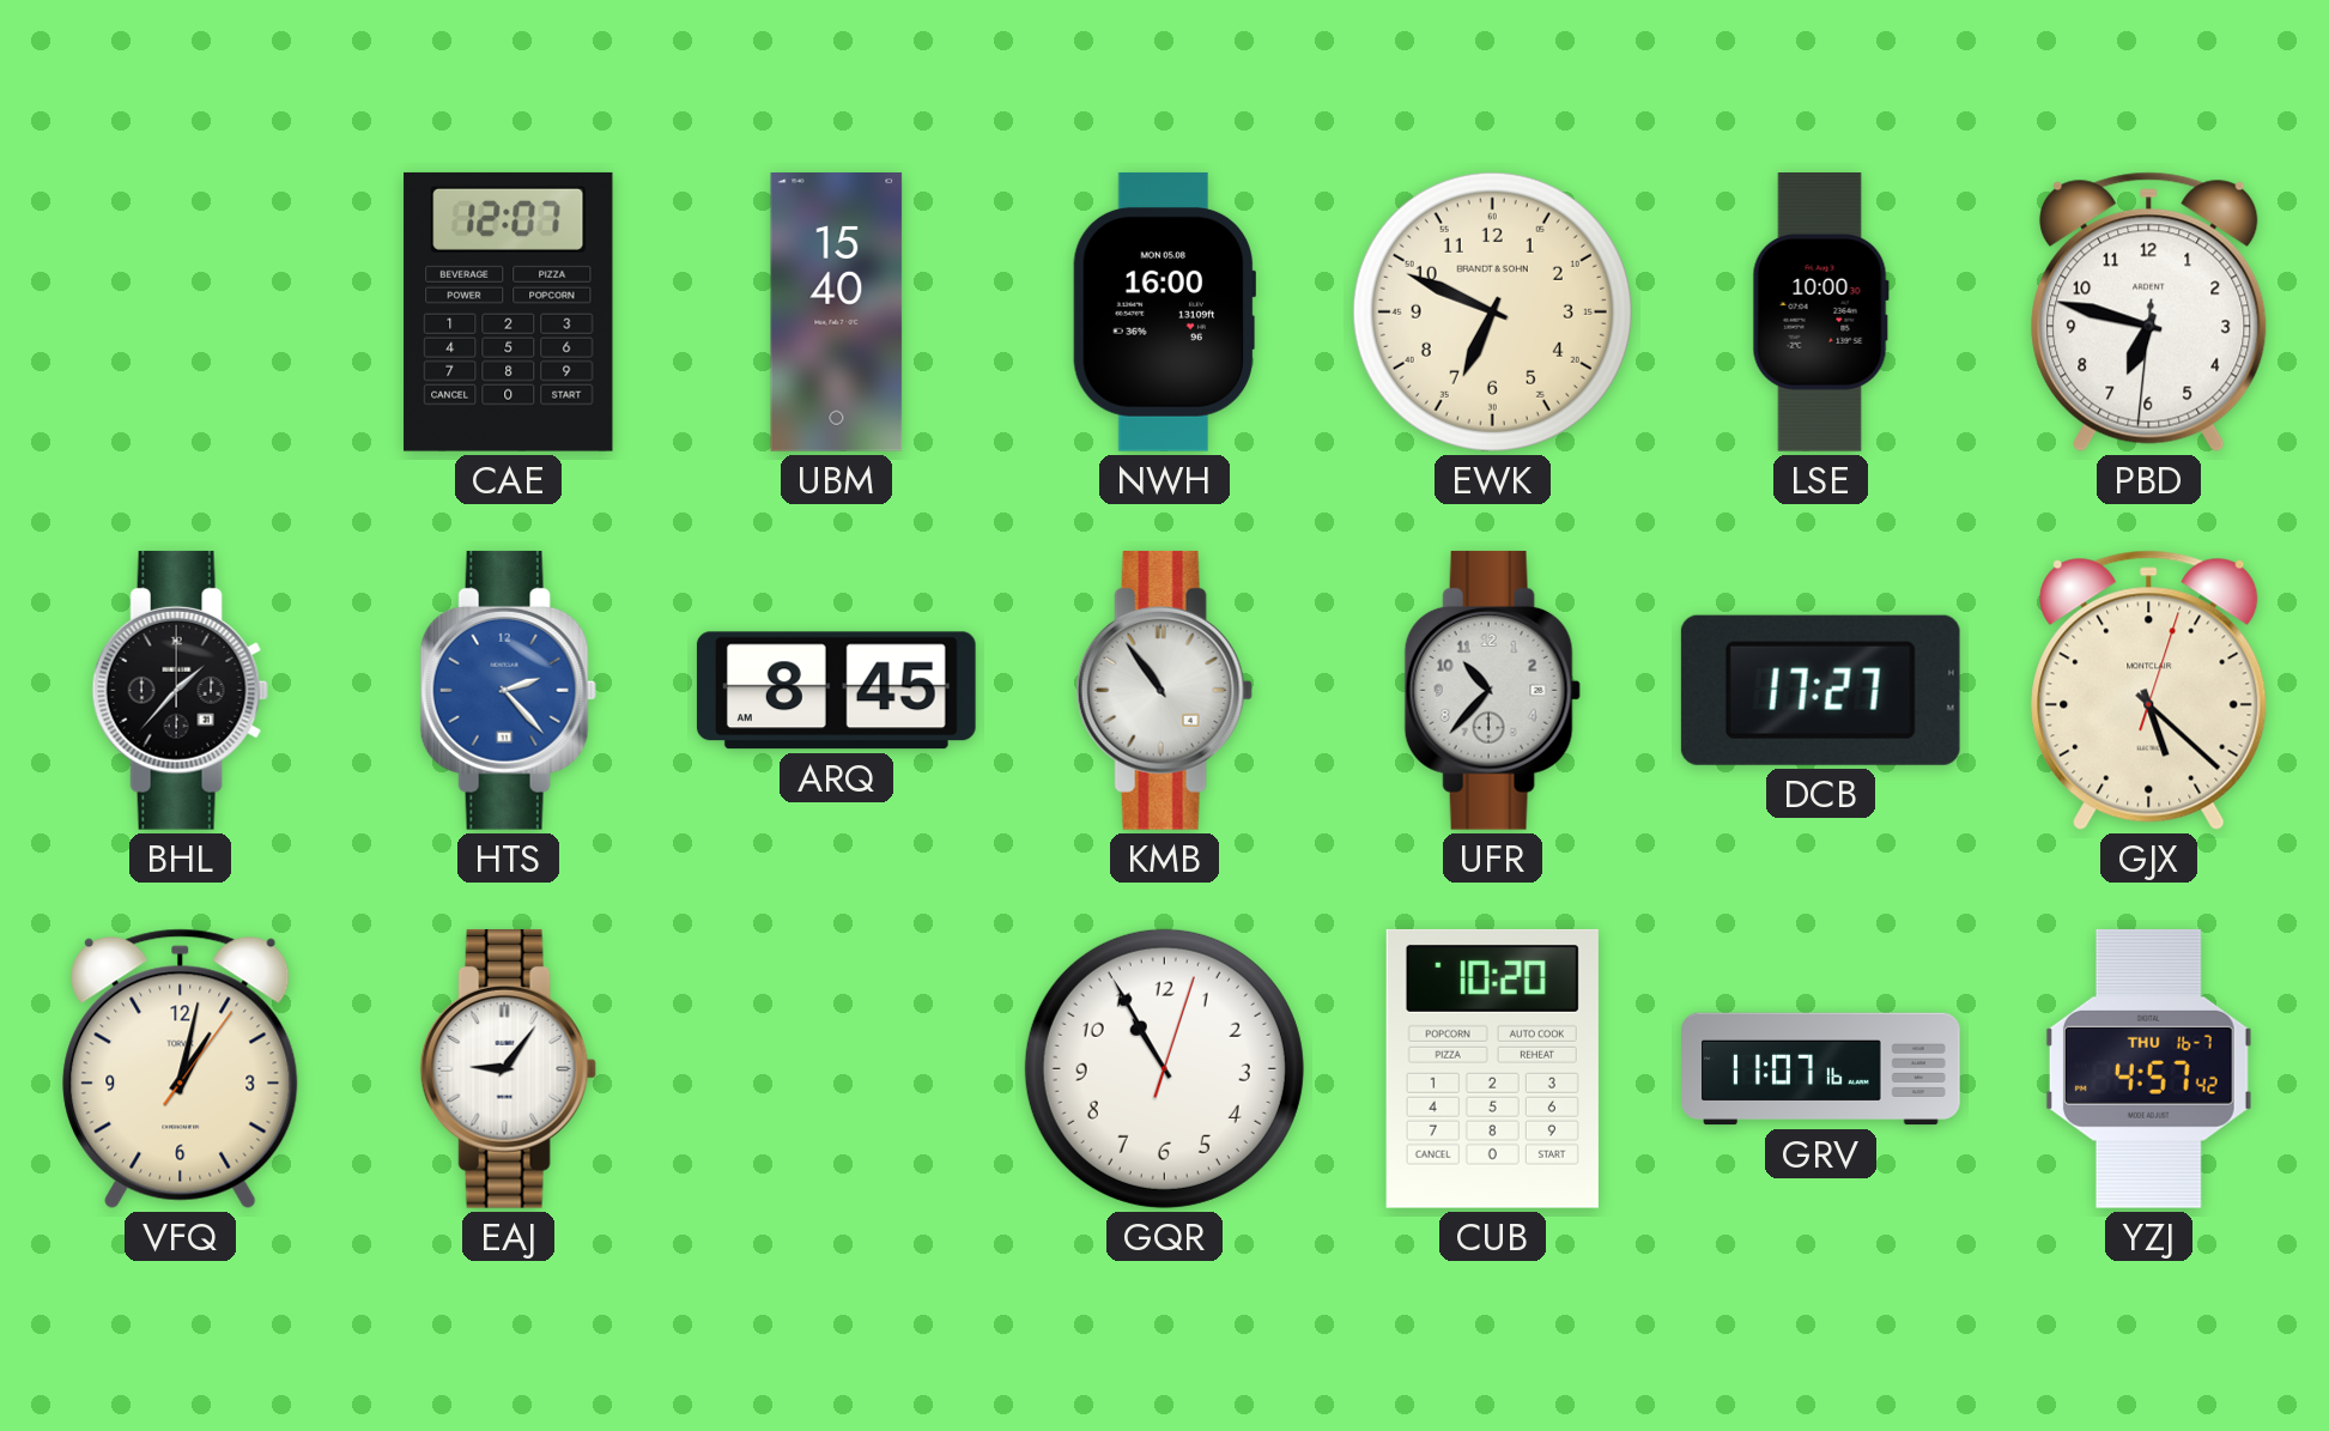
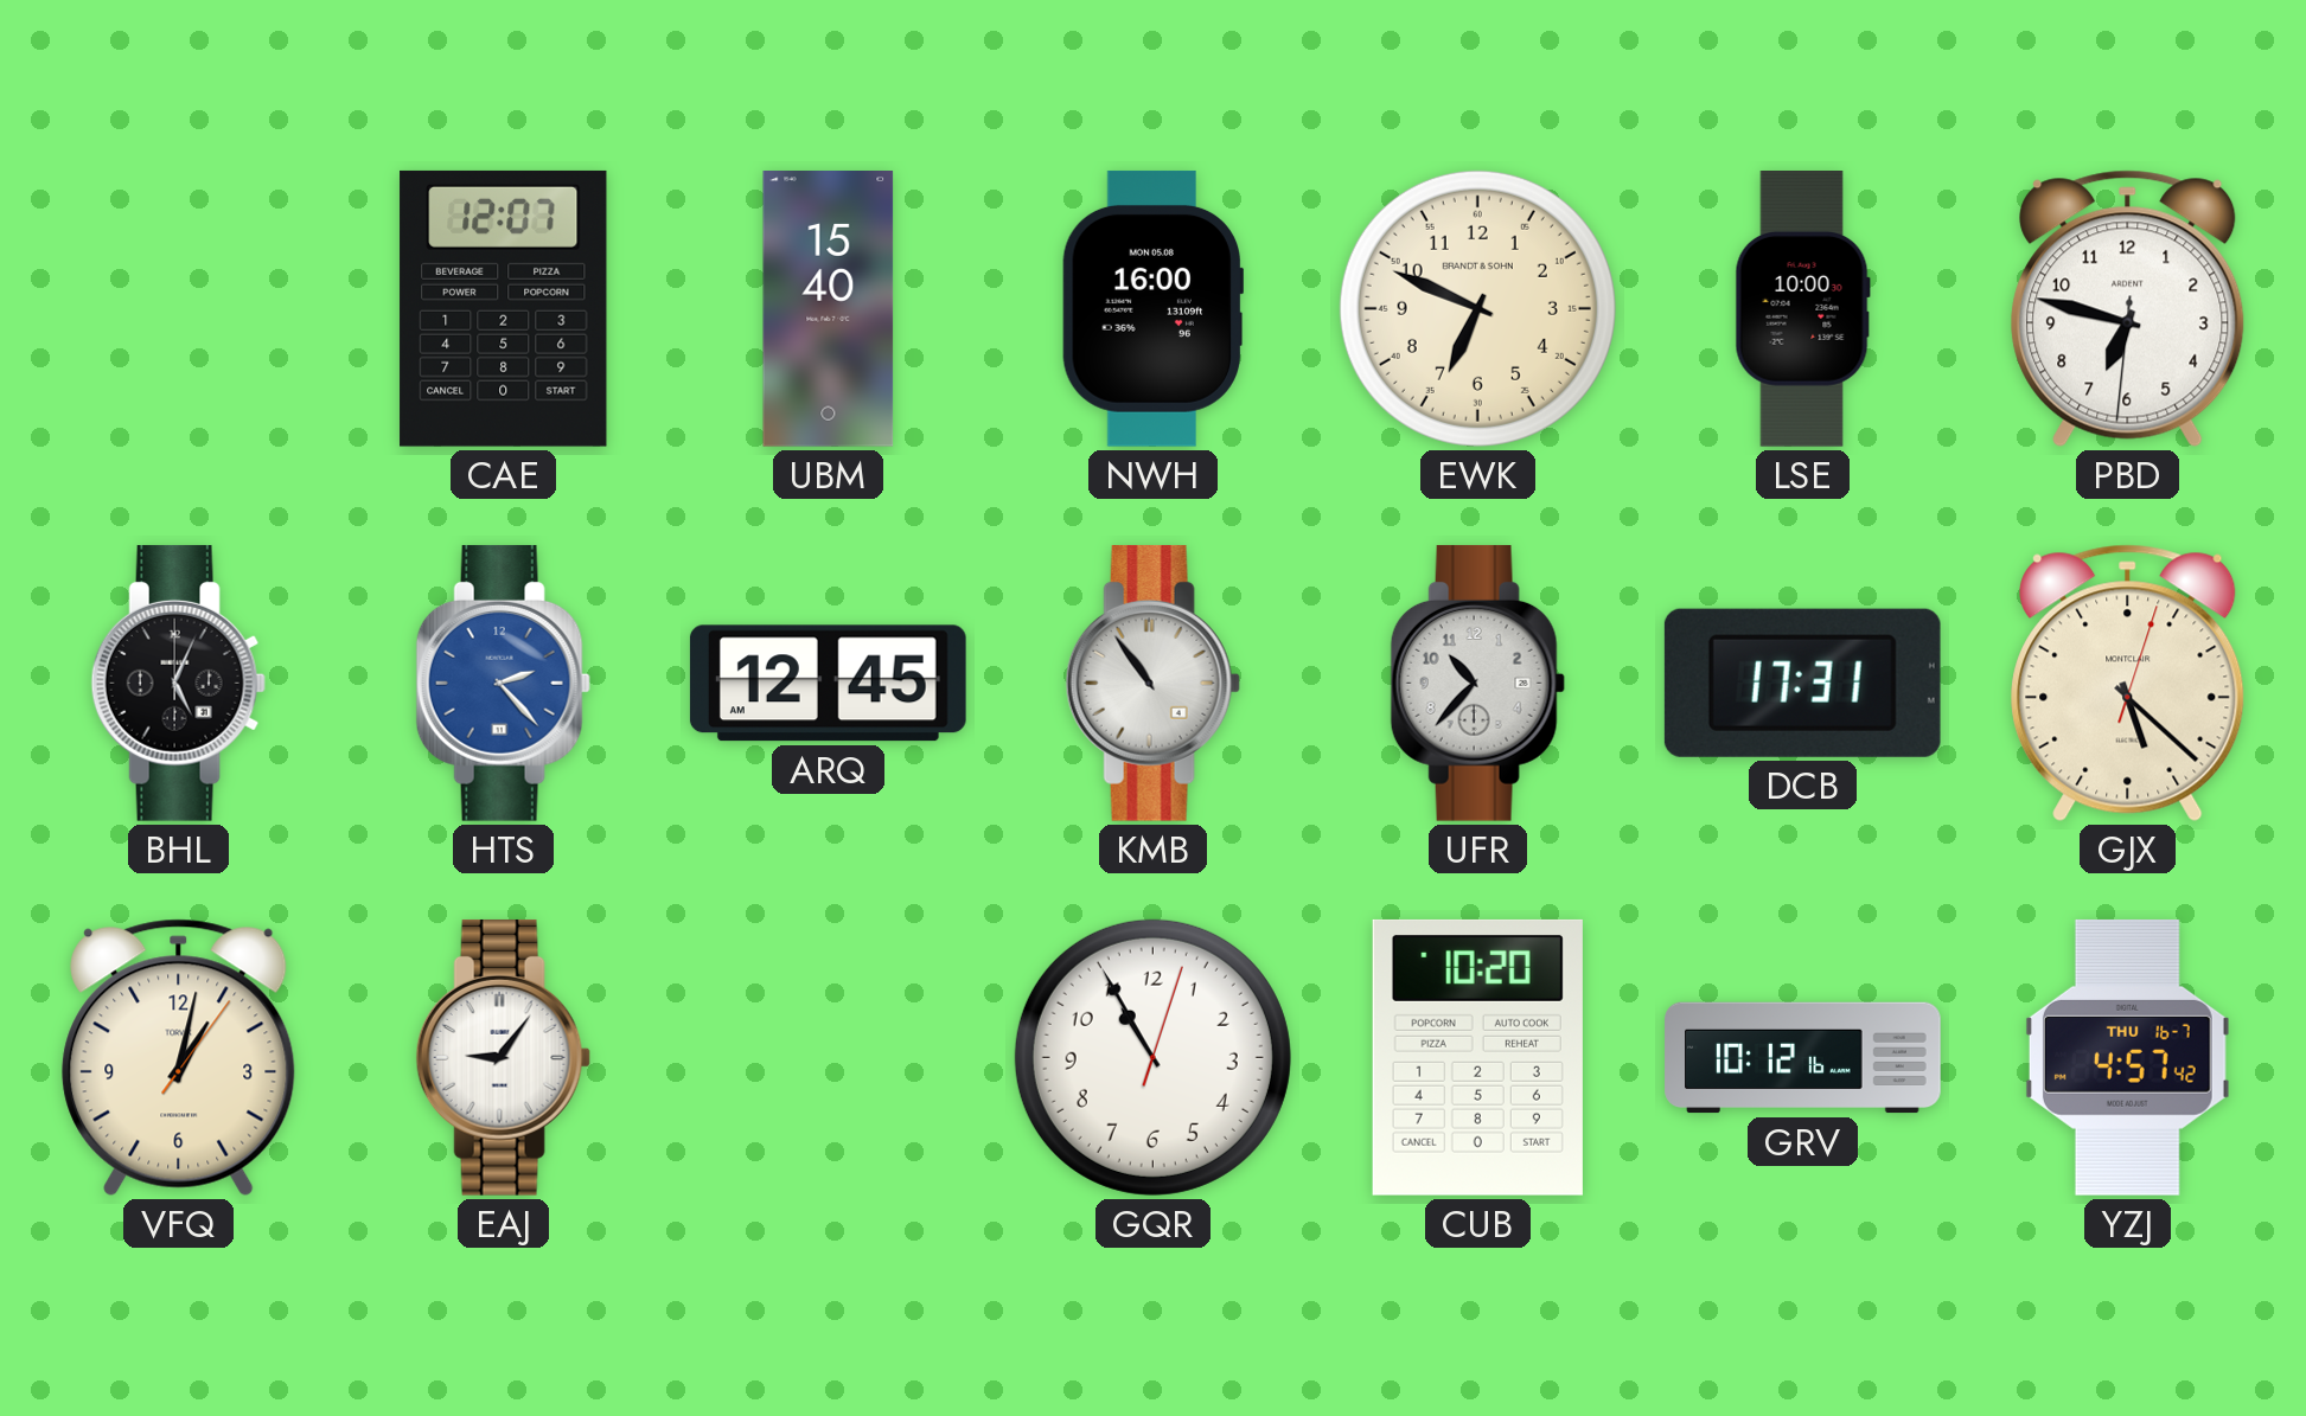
BHL: 1:37 -> 5:04
ARQ: 8:45 -> 12:45
DCB: 17:27 -> 17:31
GRV: 11:07 -> 10:12
